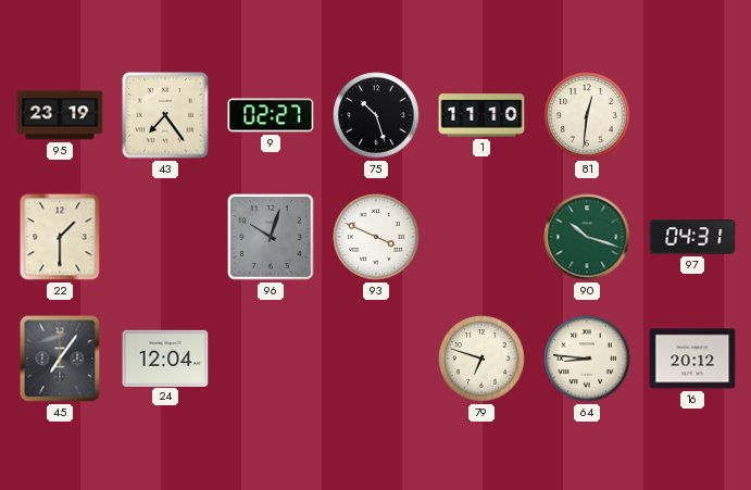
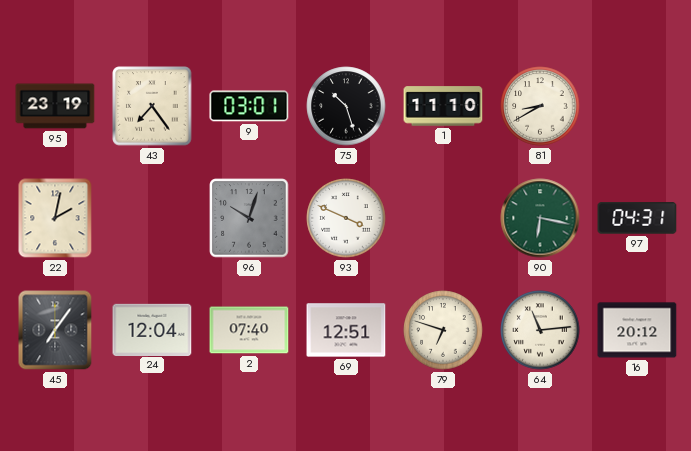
9: 02:27 -> 03:01
81: 12:31 -> 8:40
22: 1:30 -> 2:02
90: 10:18 -> 6:17
2: none -> 07:40
69: none -> 12:51
64: 8:46 -> 11:14
